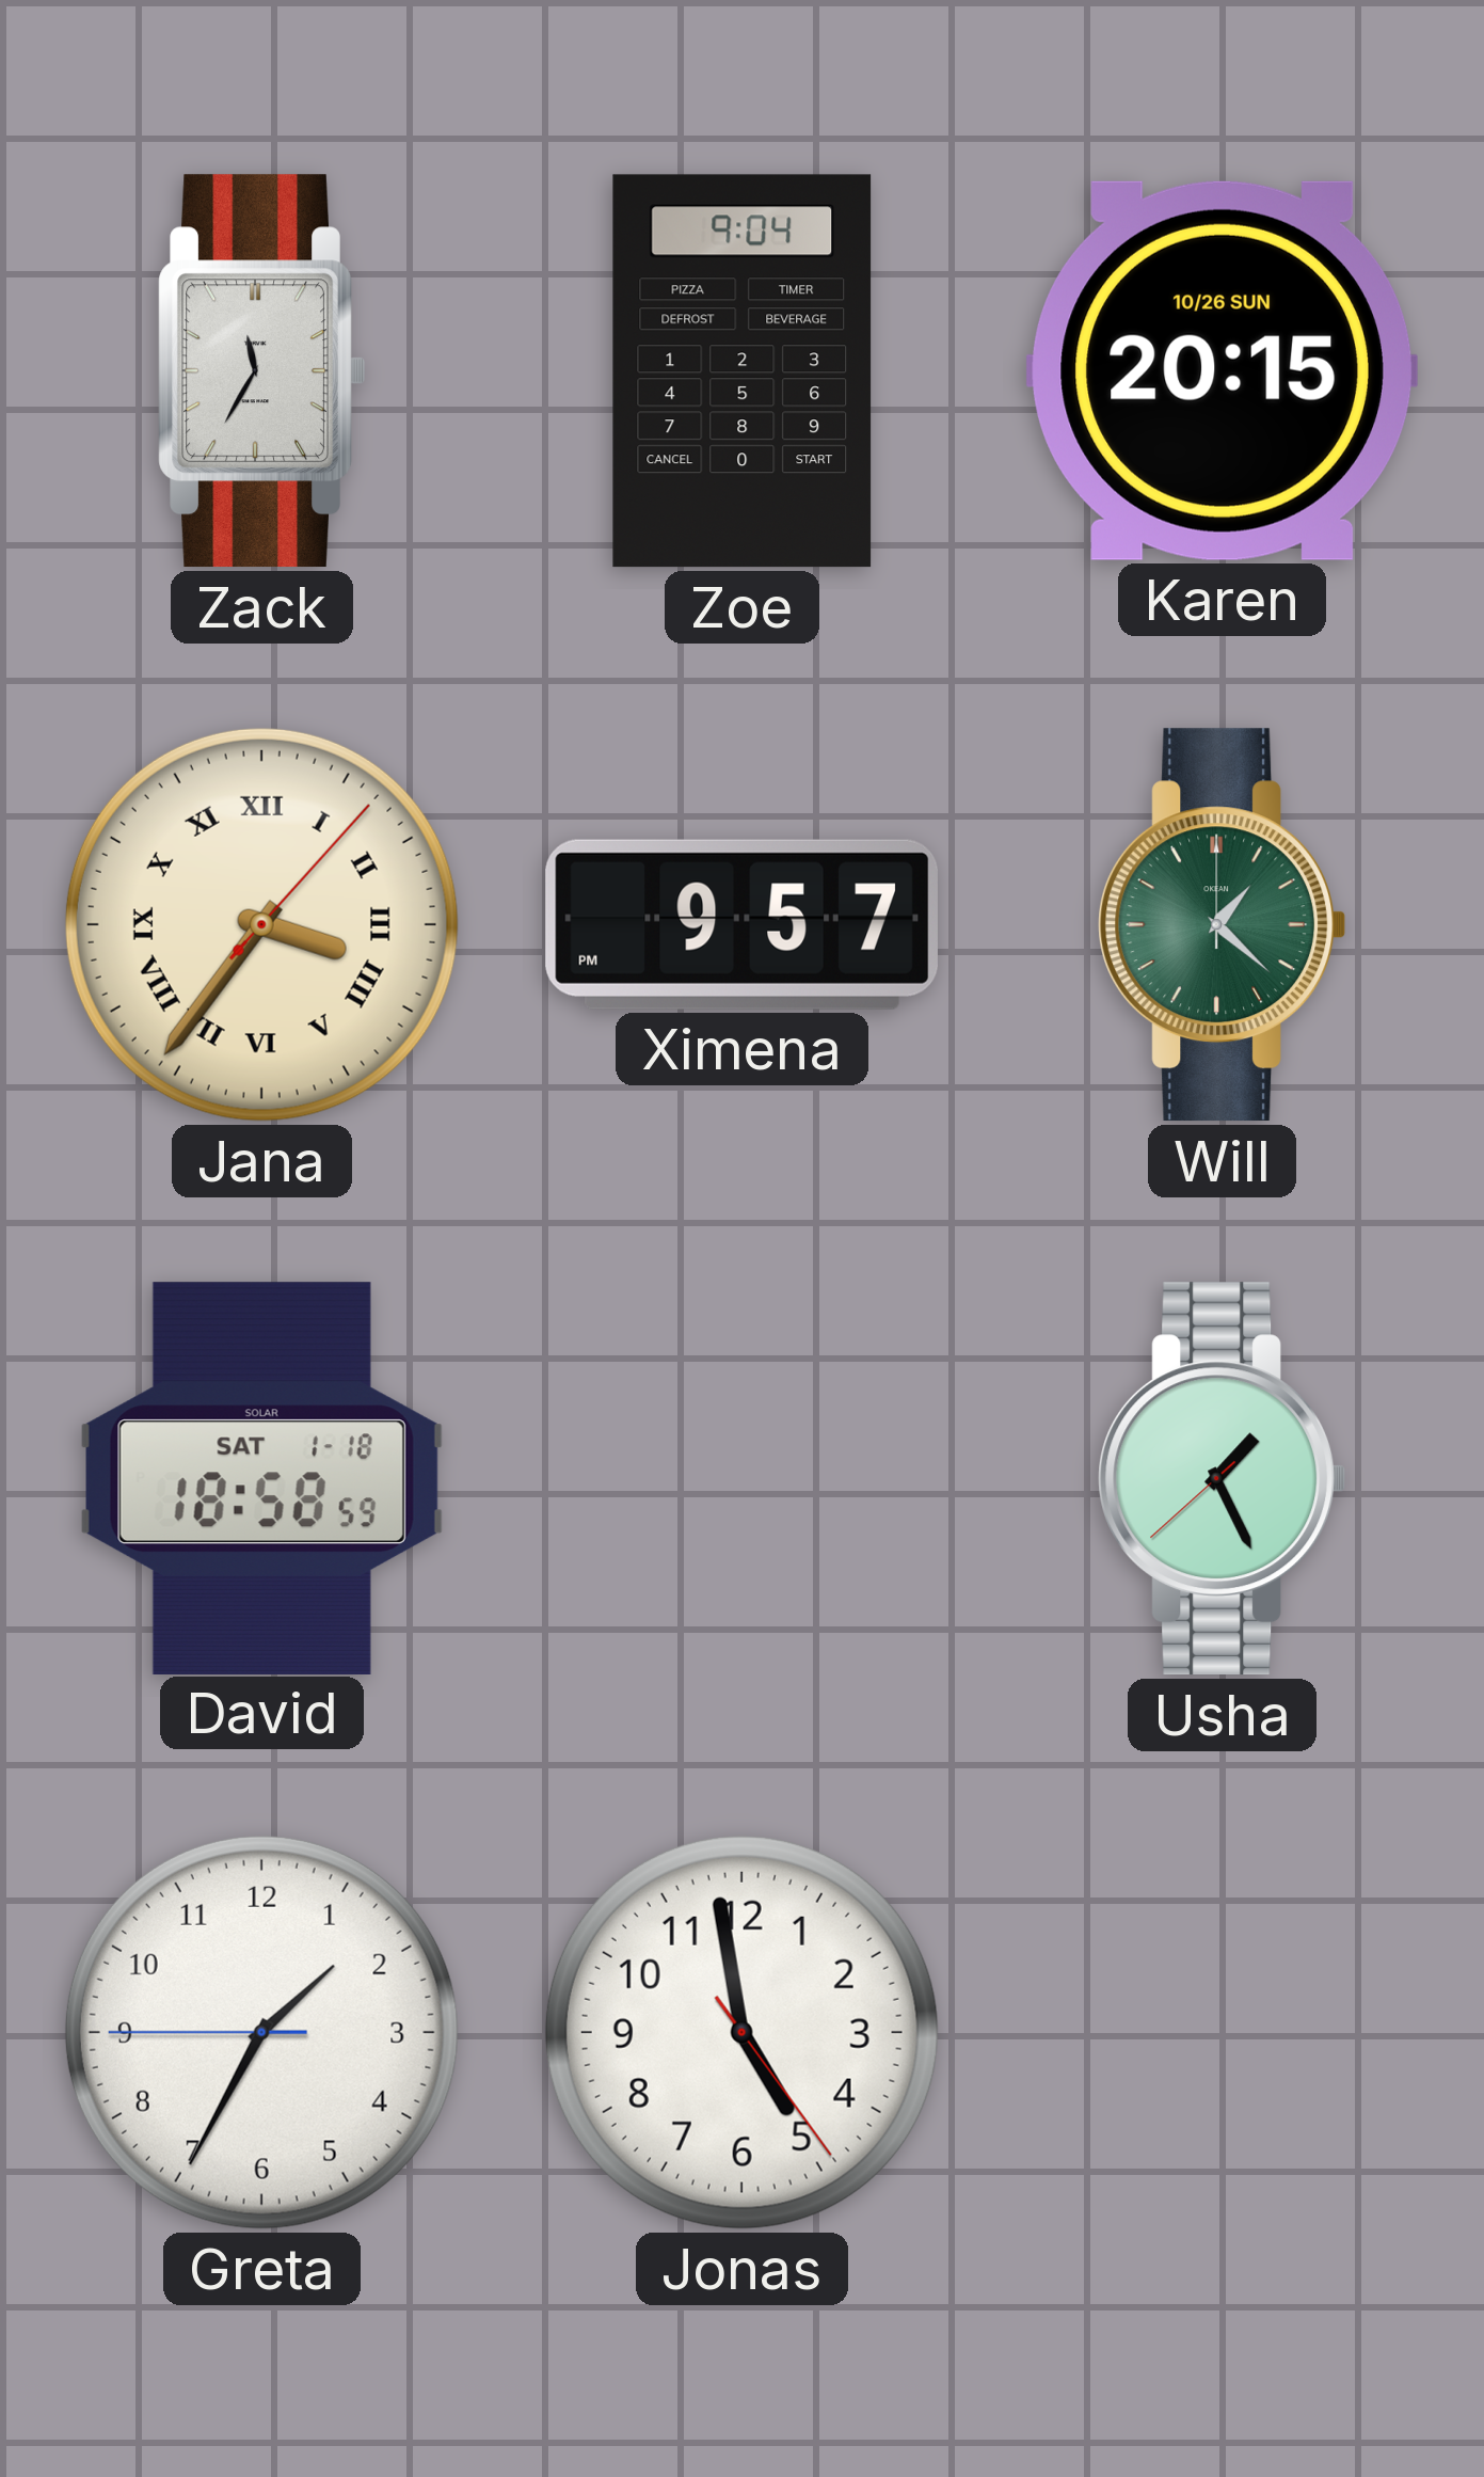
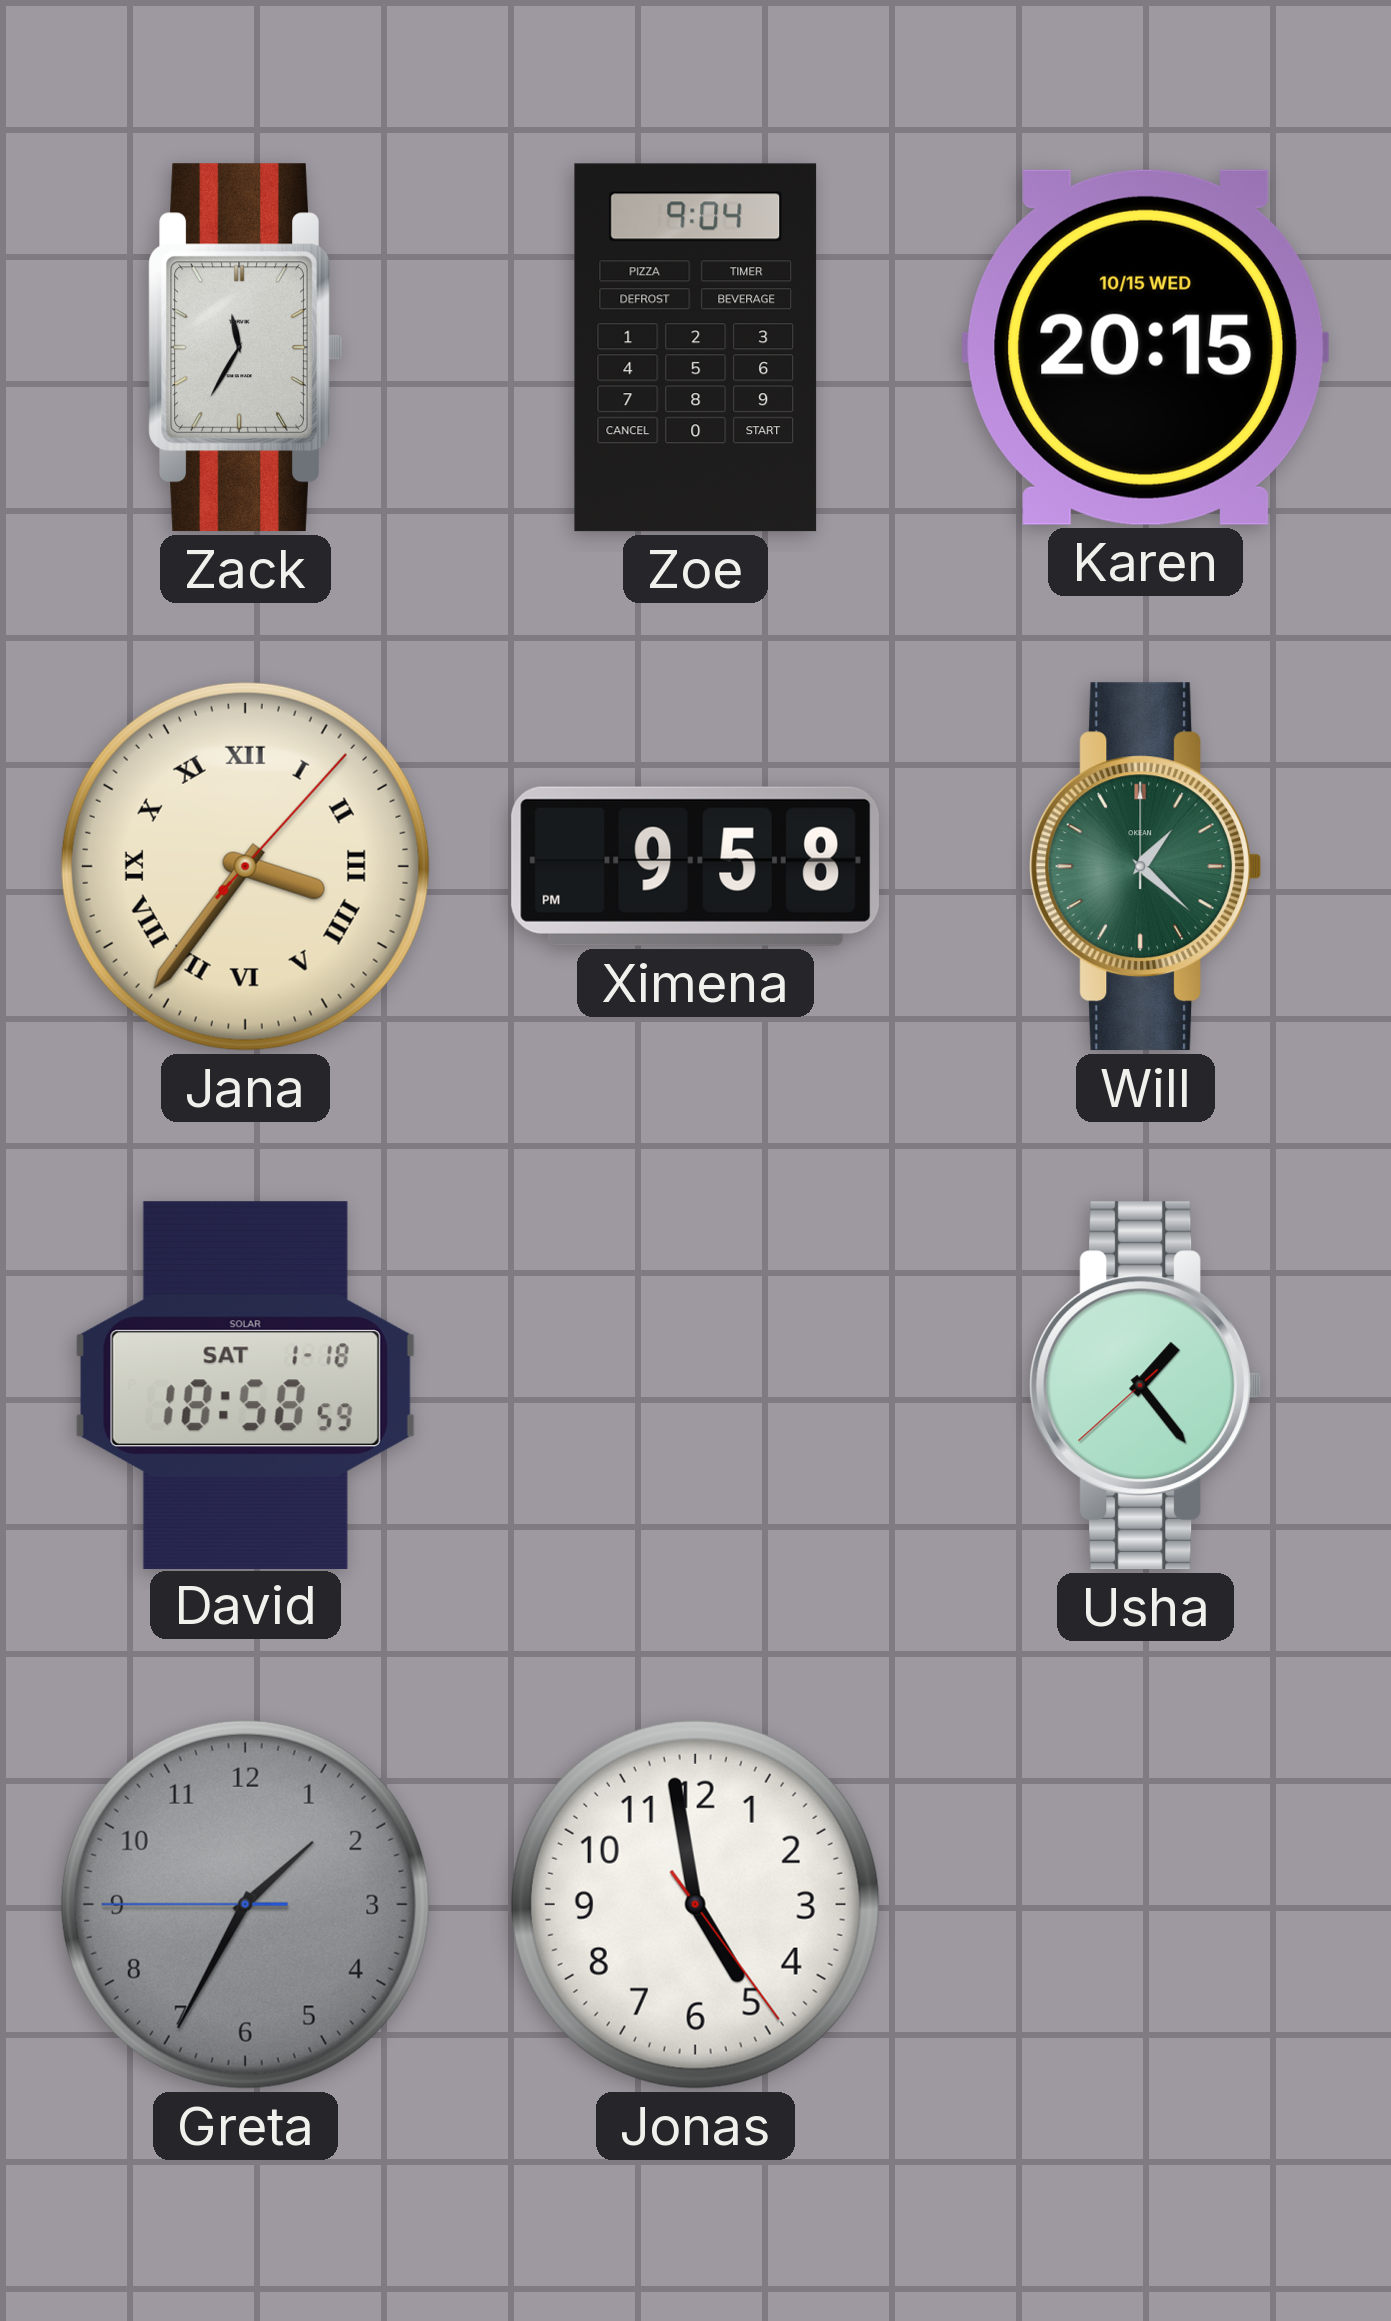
Karen date: 10/26 SUN -> 10/15 WED
Ximena: 9:57 -> 9:58
Usha: 1:25 -> 1:23
Greta dial: white -> grey
